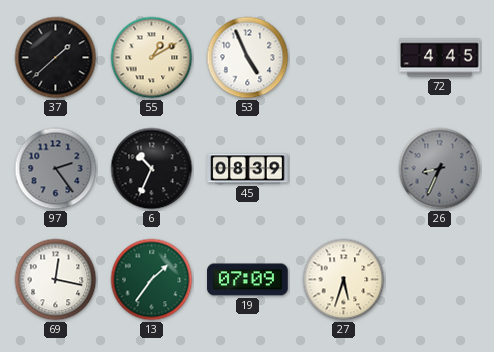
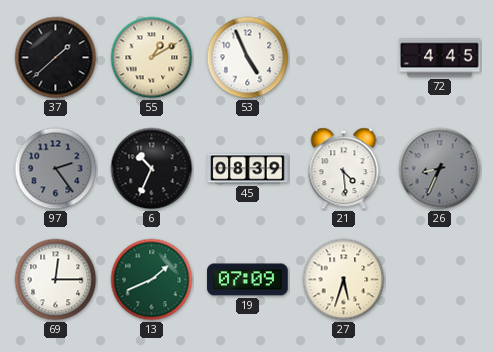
21: none -> 4:29
69: 12:17 -> 12:15
13: 1:36 -> 1:41
